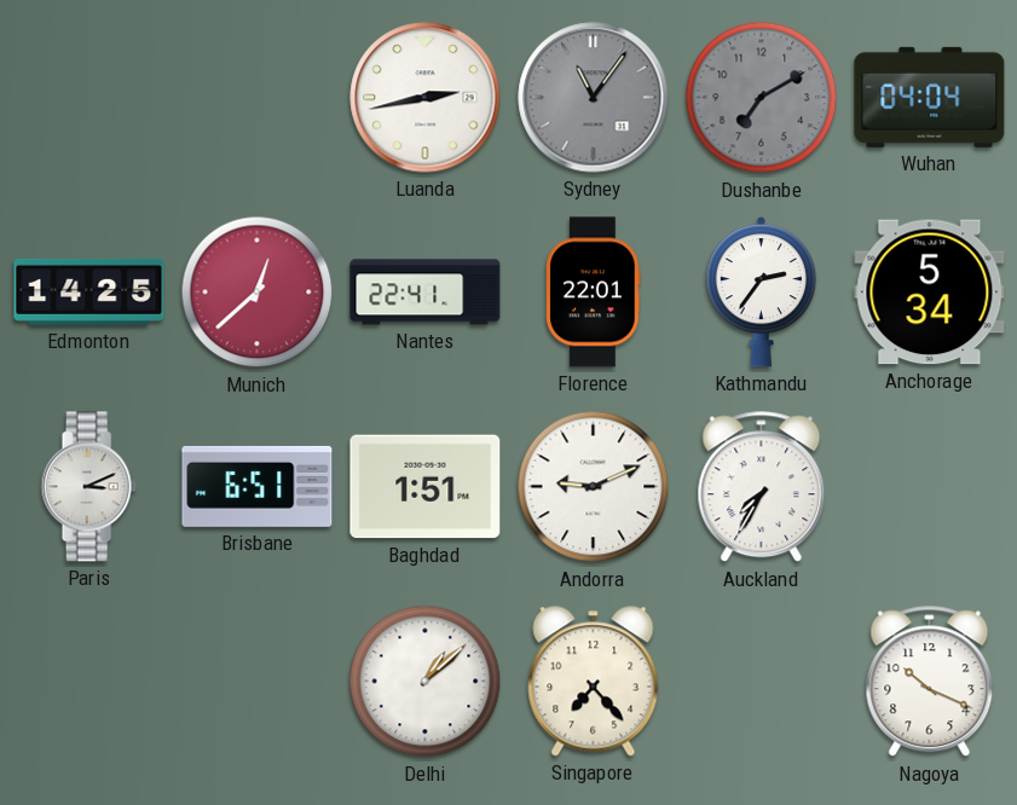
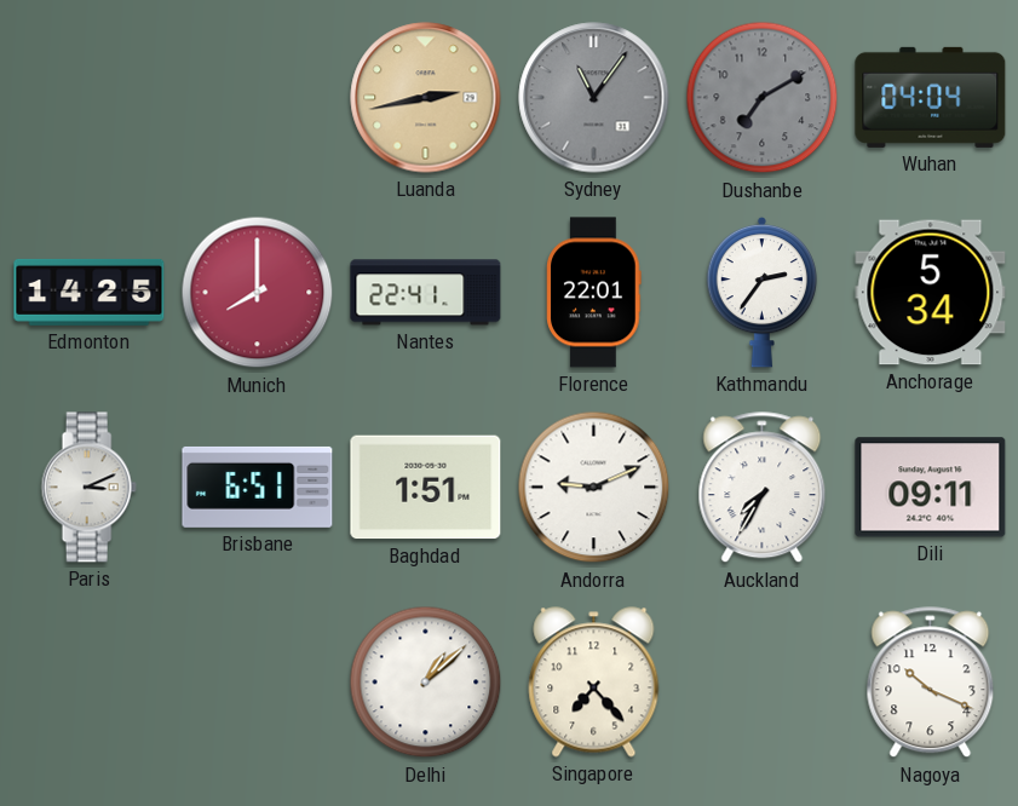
Luanda dial: white -> champagne
Munich: 12:38 -> 8:00
Dili: none -> 09:11
